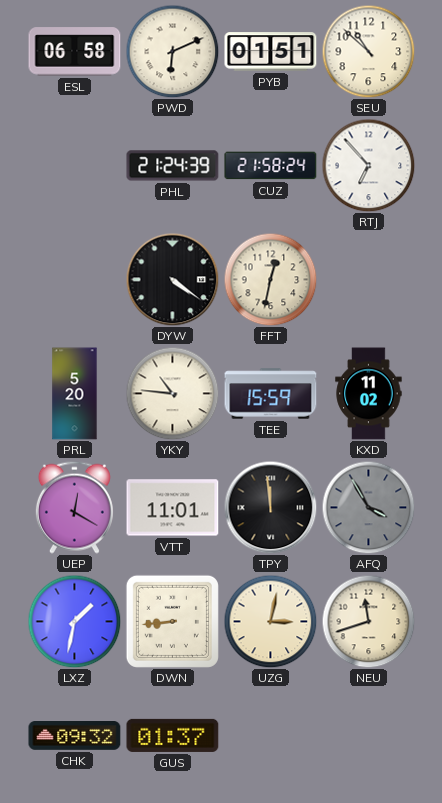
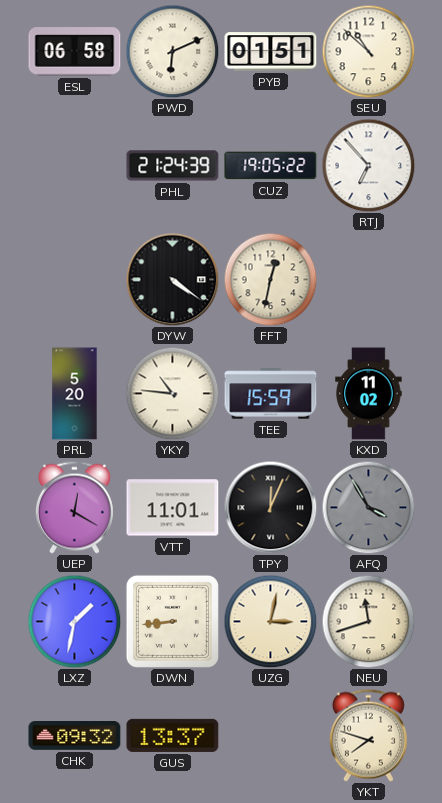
CUZ: 21:58 -> 19:05
TPY: 11:59 -> 12:04
GUS: 01:37 -> 13:37
YKT: none -> 7:48
